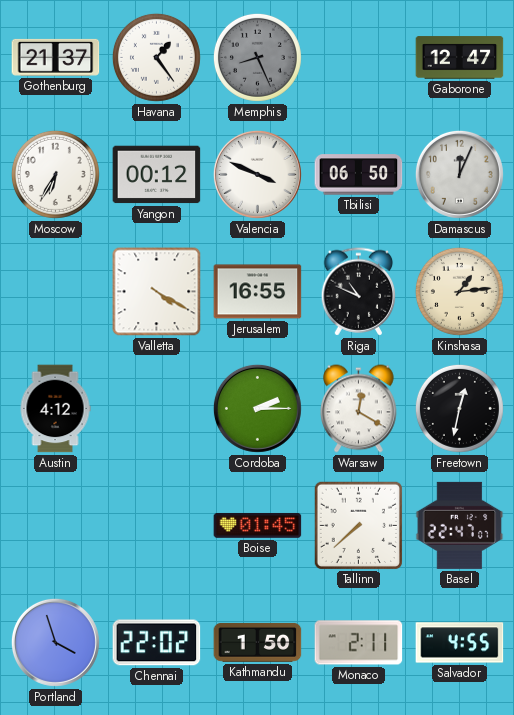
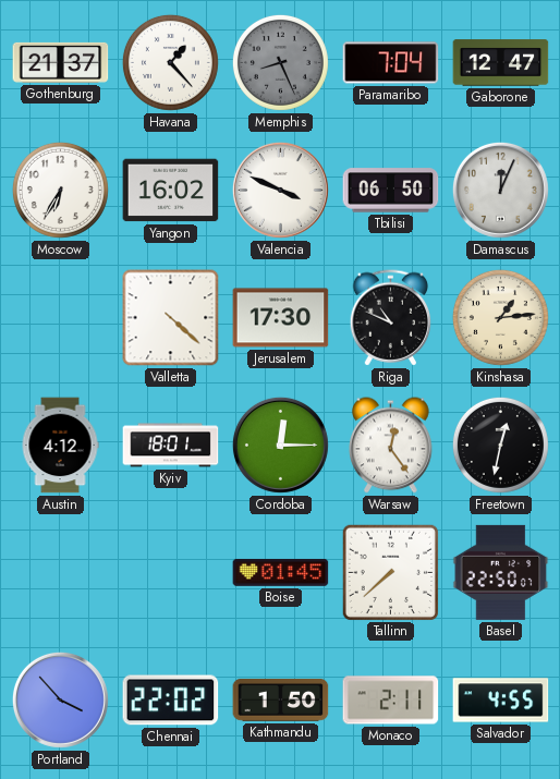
Havana: 1:24 -> 1:23
Paramaribo: none -> 7:04
Yangon: 00:12 -> 16:02
Valletta: 4:20 -> 4:22
Jerusalem: 16:55 -> 17:30
Kyiv: none -> 18:01
Cordoba: 2:15 -> 12:15
Warsaw: 12:20 -> 12:24
Basel: 22:47 -> 22:50
Portland: 3:57 -> 3:53
